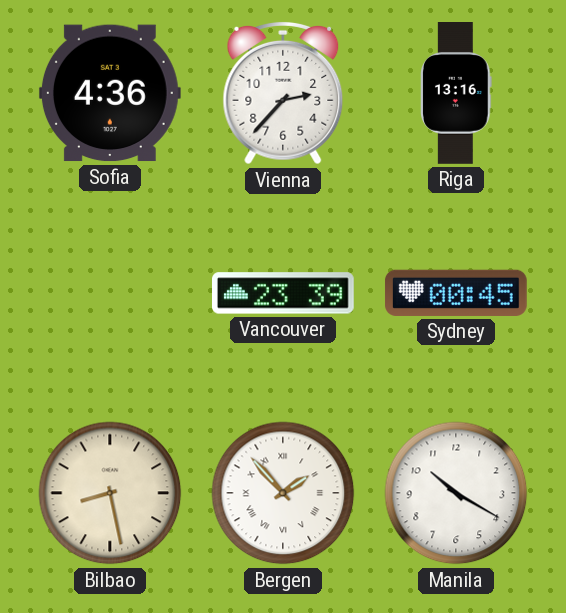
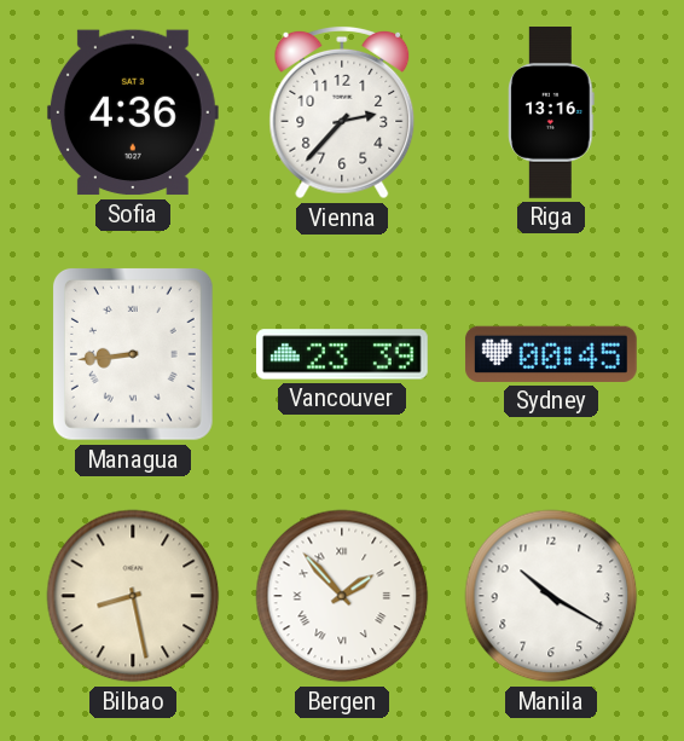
Managua: none -> 8:44
